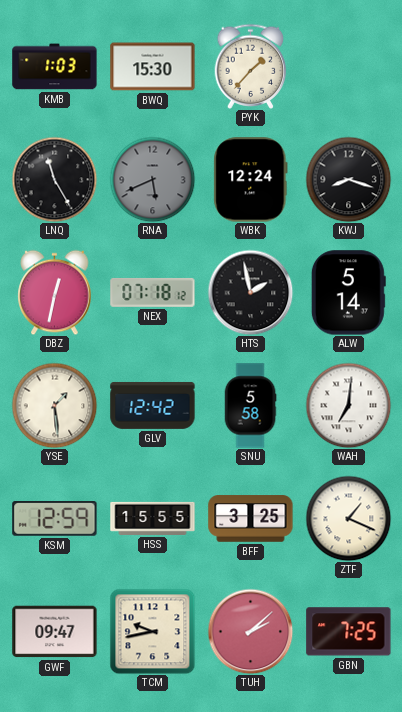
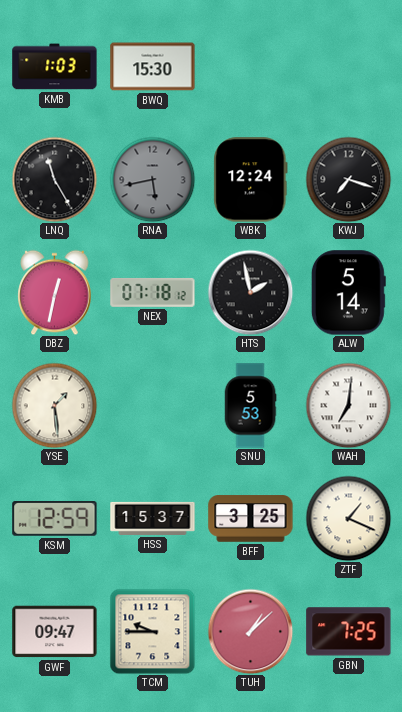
PYK: 1:37 -> none
RNA: 5:41 -> 5:43
KWJ: 8:18 -> 7:18
GLV: 12:42 -> none
SNU: 5:58 -> 5:53
HSS: 15:55 -> 15:37
TCM: 9:43 -> 9:45
TUH: 2:08 -> 1:08
